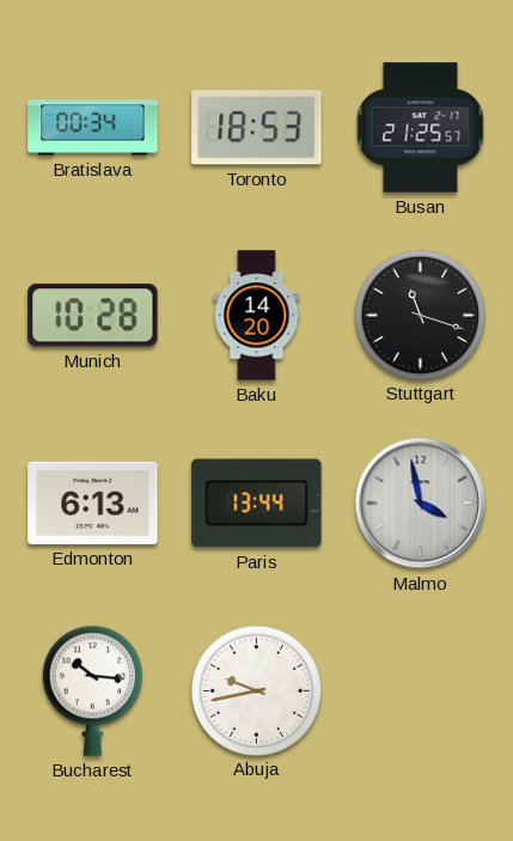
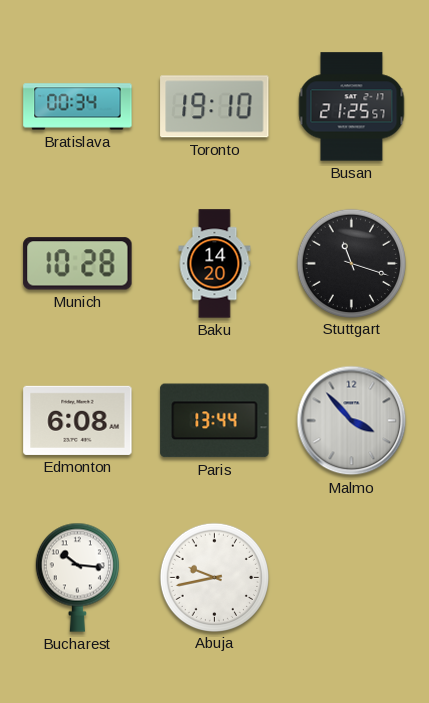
Toronto: 18:53 -> 19:10
Edmonton: 6:13 -> 6:08
Malmo: 3:58 -> 3:53
